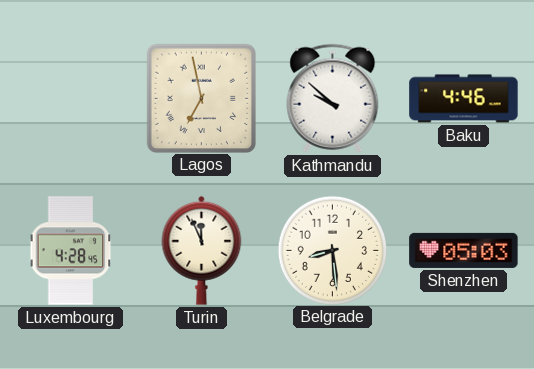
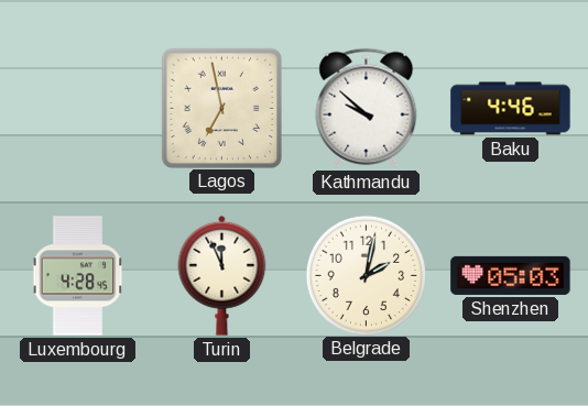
Belgrade: 8:29 -> 2:02
